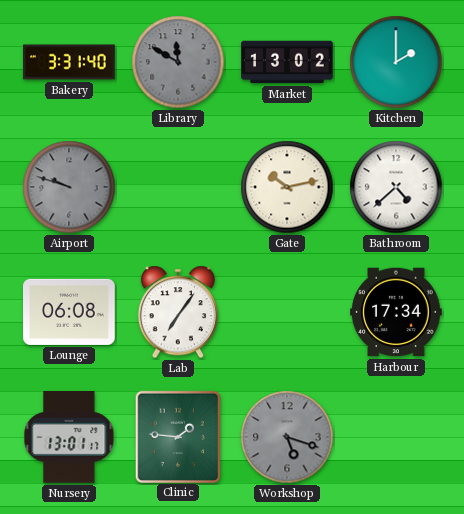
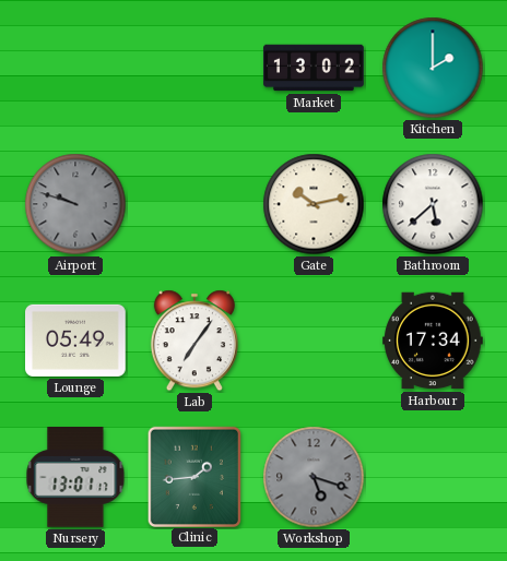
Bakery: 3:31 -> none
Library: 11:50 -> none
Bathroom: 4:38 -> 5:38
Lounge: 06:08 -> 05:49
Clinic: 1:46 -> 1:44
